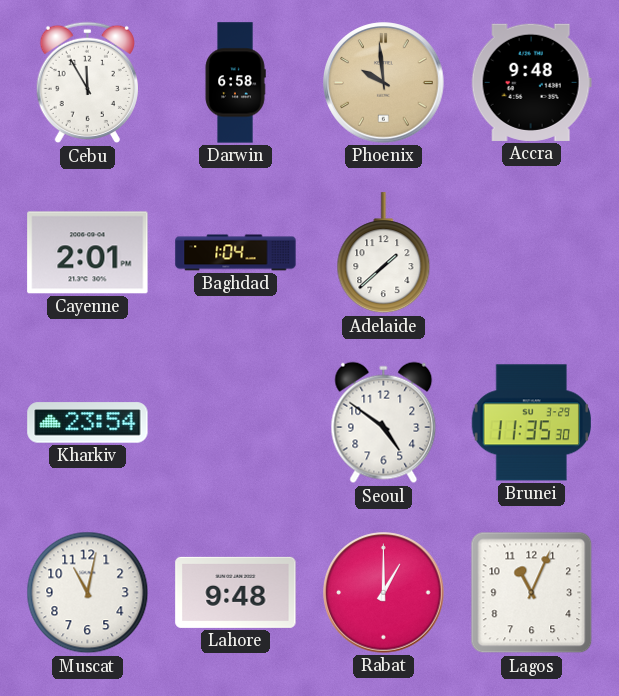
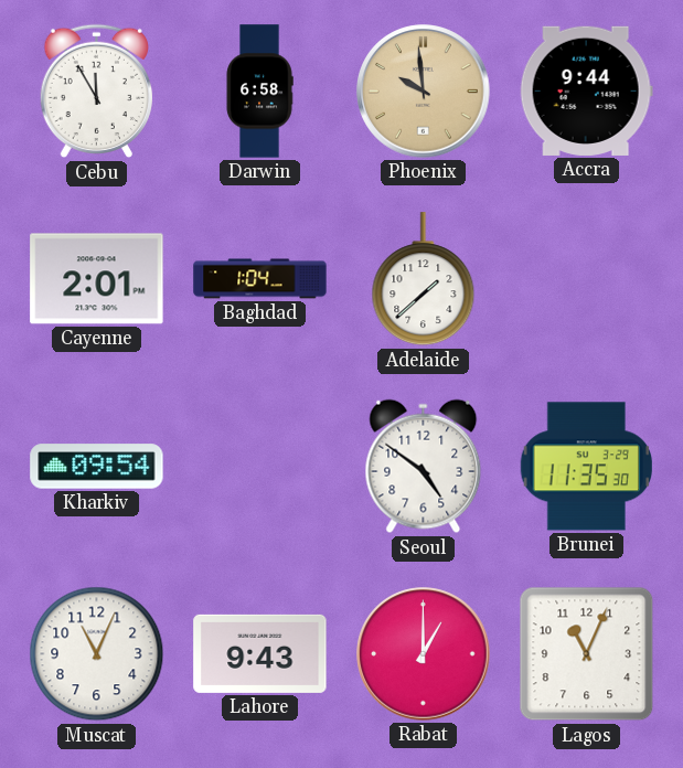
Accra: 9:48 -> 9:44
Kharkiv: 23:54 -> 09:54
Muscat: 11:02 -> 11:04
Lahore: 9:48 -> 9:43
